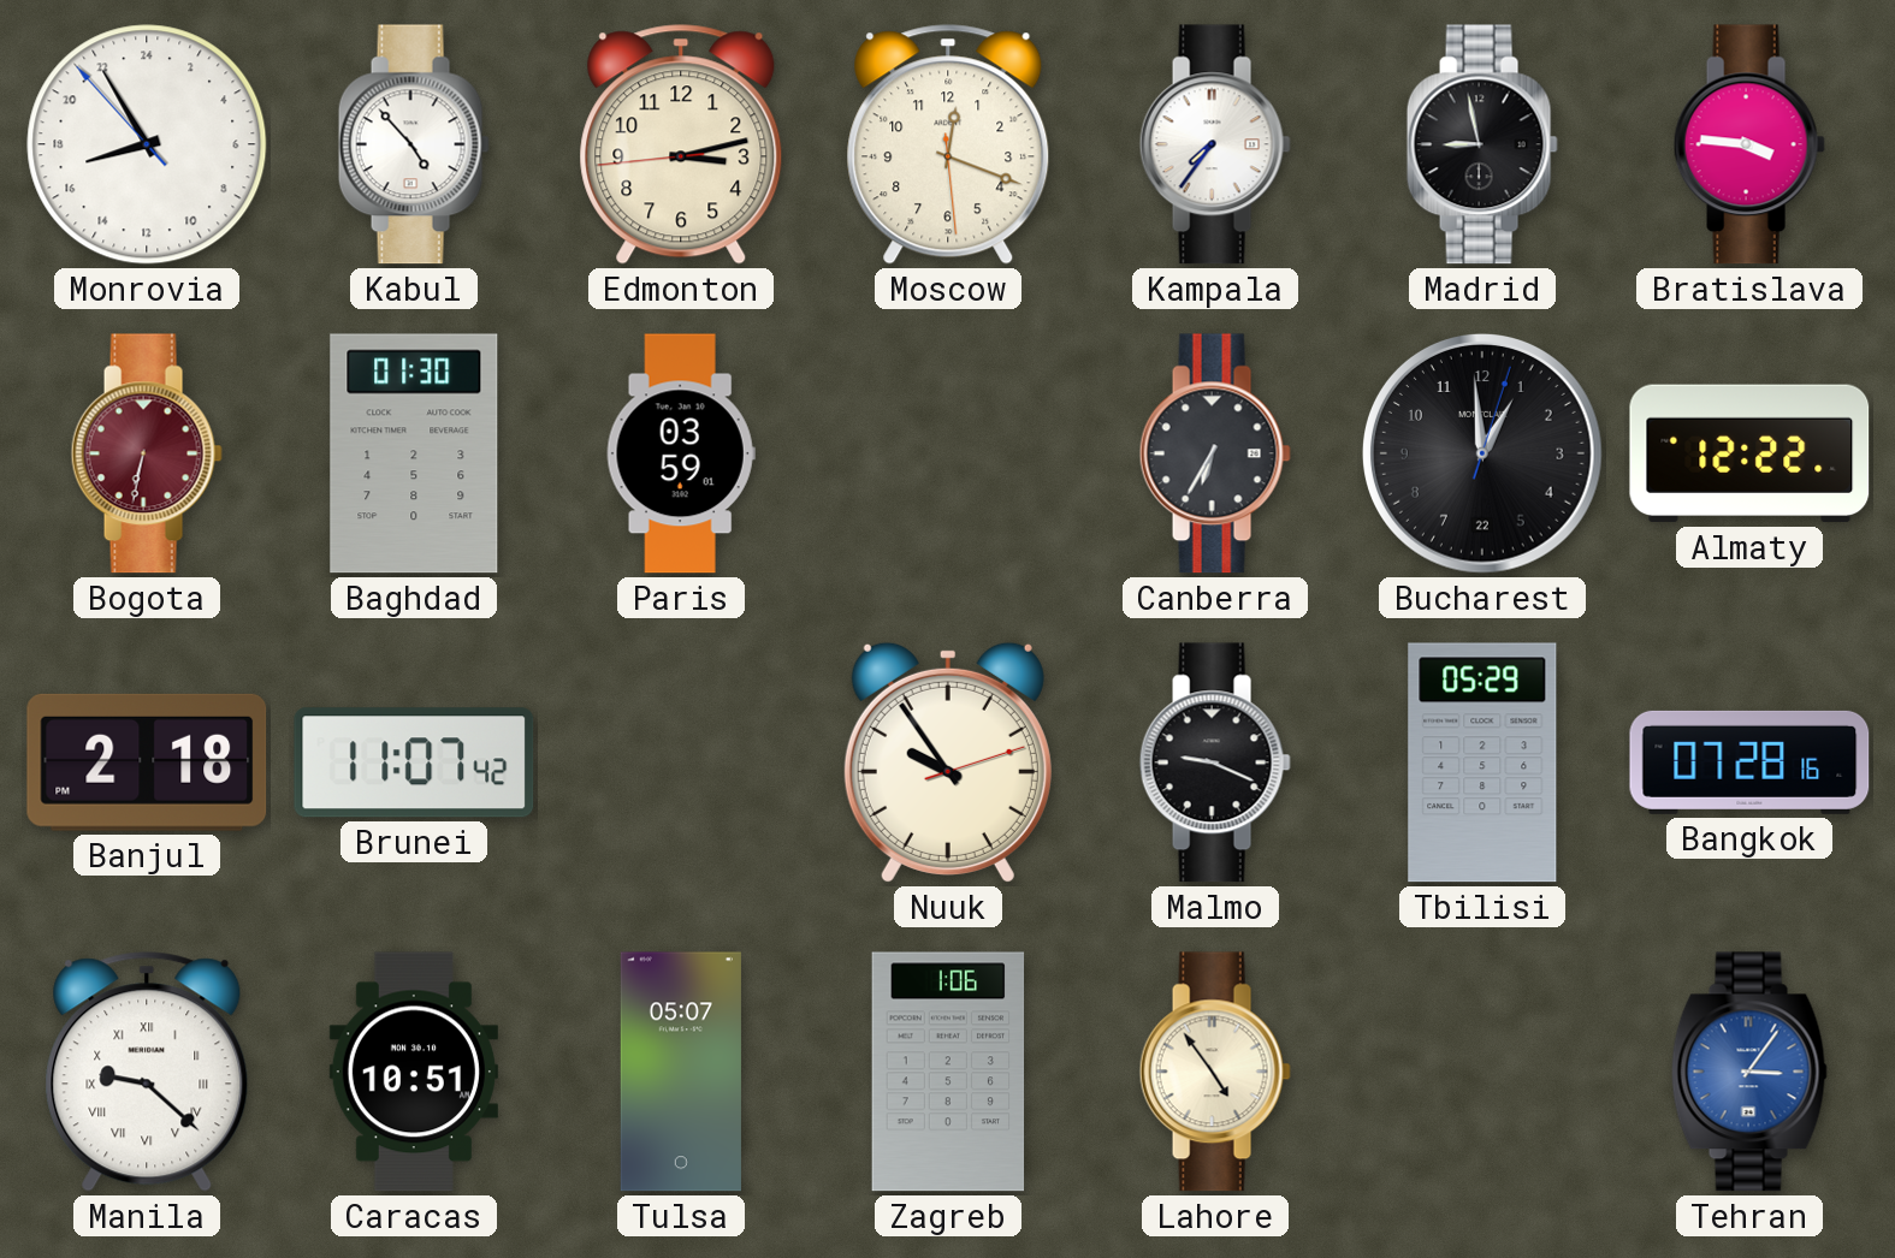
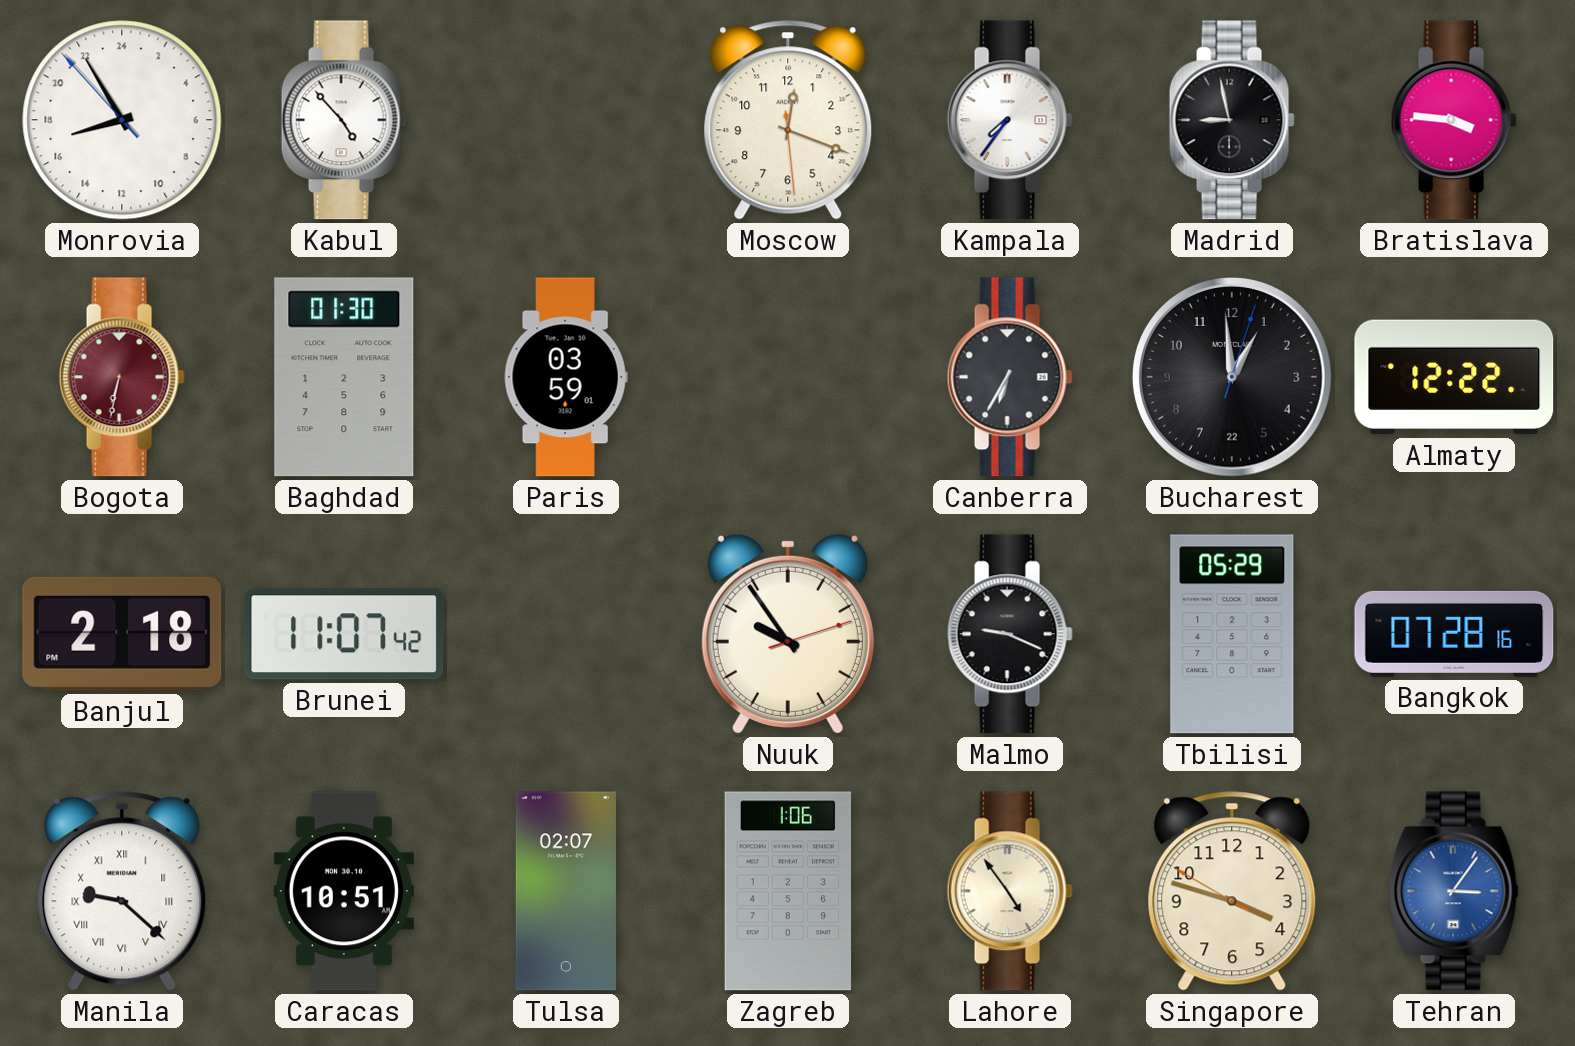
Edmonton: 3:12 -> none
Tulsa: 05:07 -> 02:07
Singapore: none -> 3:47
